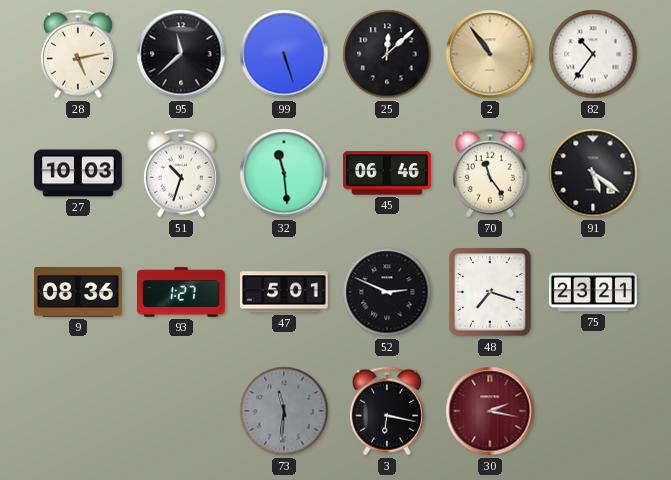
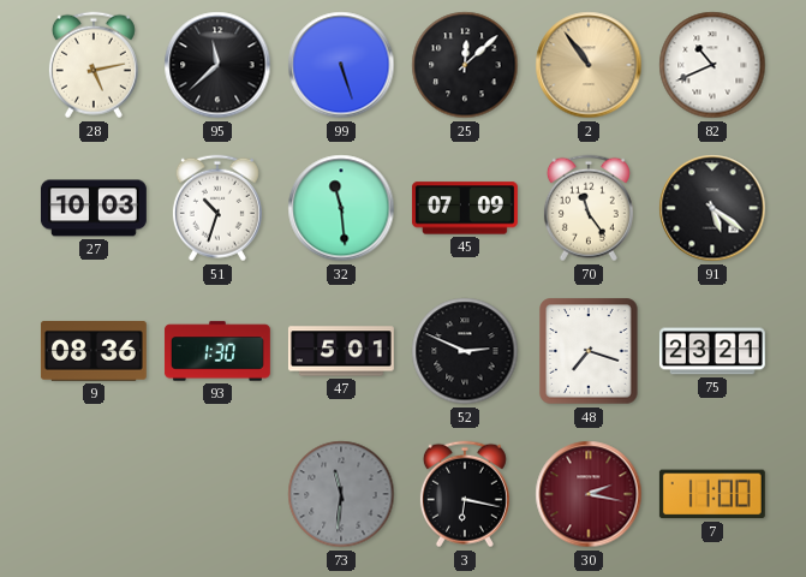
82: 10:36 -> 10:41
45: 06:46 -> 07:09
93: 1:27 -> 1:30
7: none -> 11:00
